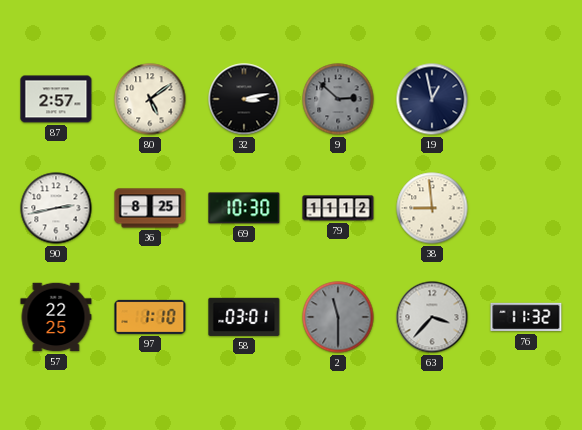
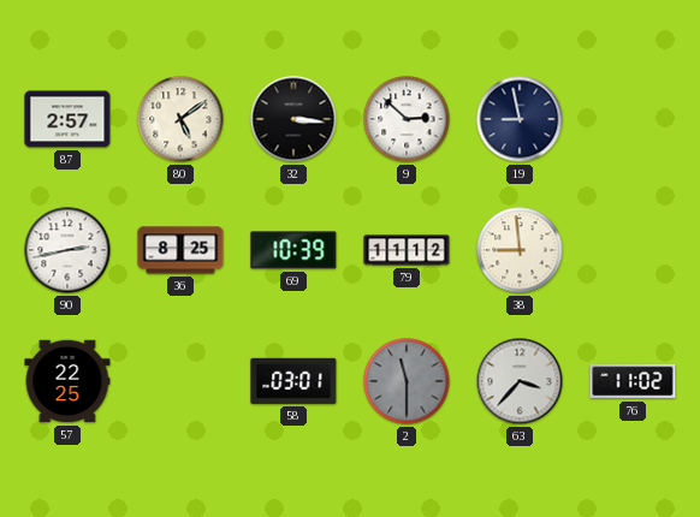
32: 3:13 -> 3:16
9 dial: grey -> white
19: 12:58 -> 8:58
69: 10:30 -> 10:39
97: 1:10 -> none
76: 11:32 -> 11:02
